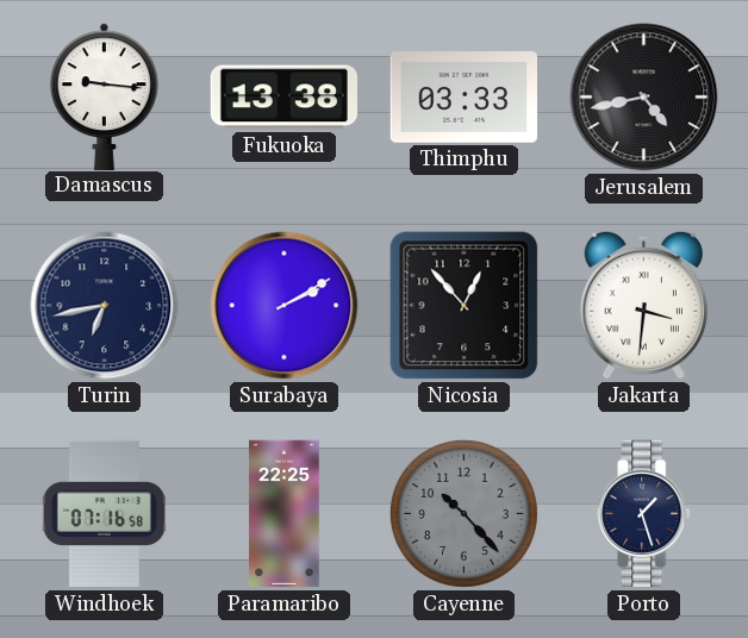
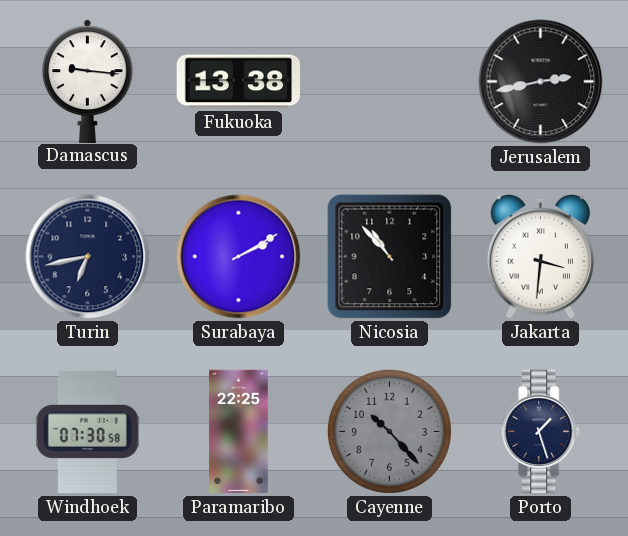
Thimphu: 03:33 -> none
Jerusalem: 4:43 -> 2:43
Nicosia: 12:53 -> 10:53
Windhoek: 07:16 -> 07:30
